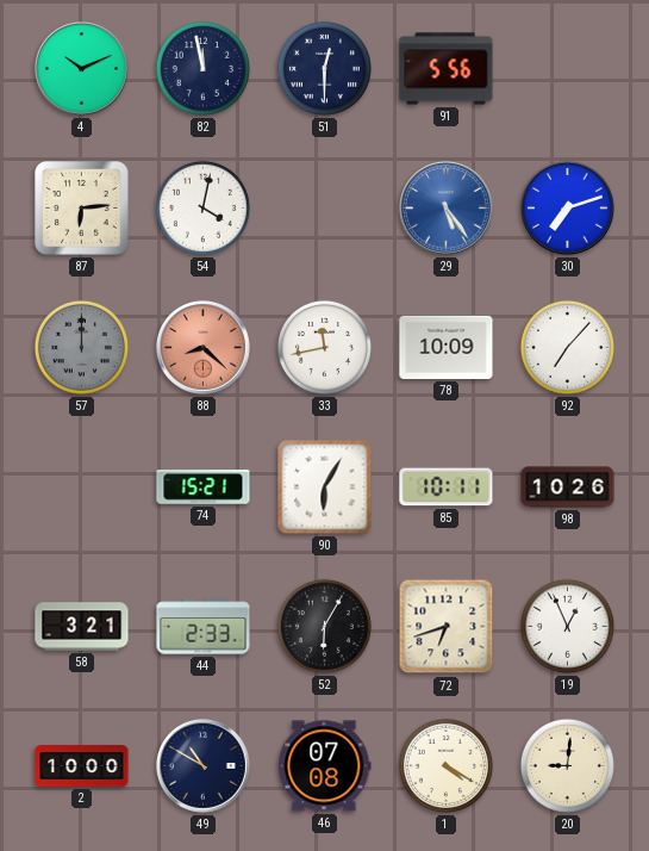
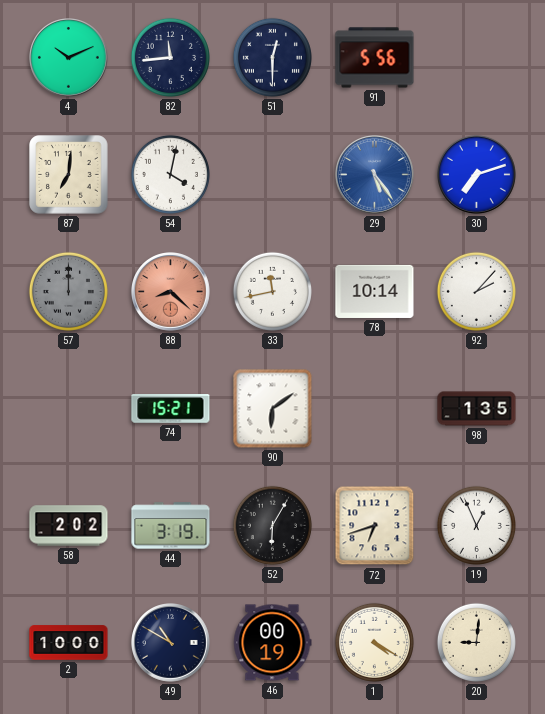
82: 11:58 -> 11:44
87: 6:14 -> 7:01
78: 10:09 -> 10:14
92: 7:07 -> 2:07
90: 6:05 -> 6:09
85: 10:11 -> none
98: 10:26 -> 1:35
58: 3:21 -> 2:02
44: 2:33 -> 3:19
46: 07:08 -> 00:19
